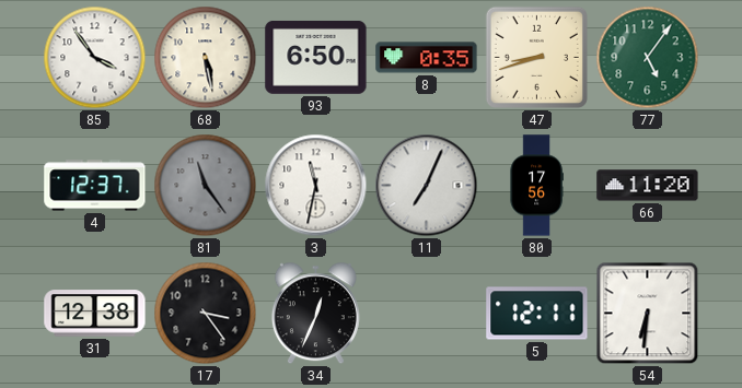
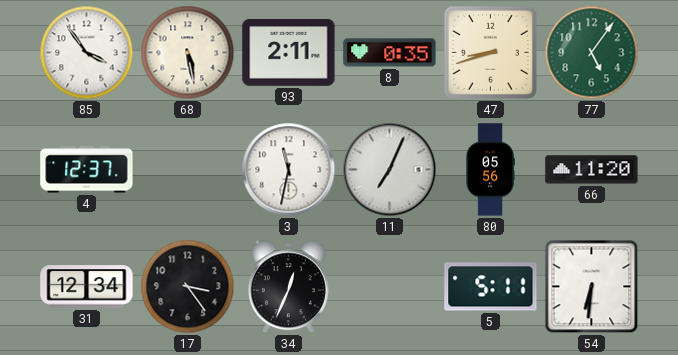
93: 6:50 -> 2:11
81: 11:24 -> none
80: 17:56 -> 05:56
31: 12:38 -> 12:34
5: 12:11 -> 5:11
